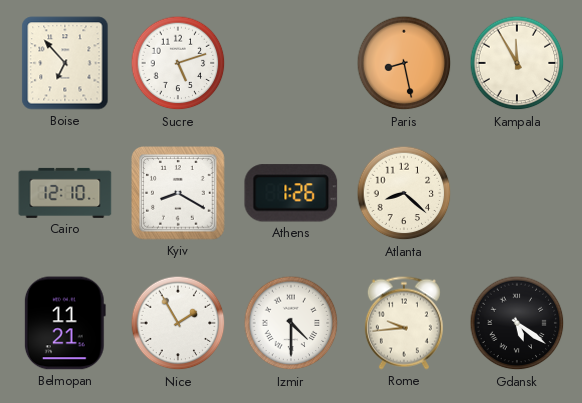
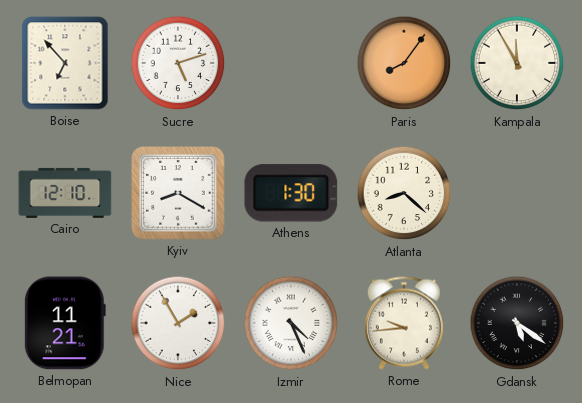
Paris: 8:28 -> 8:06
Athens: 1:26 -> 1:30
Izmir: 4:30 -> 4:26
